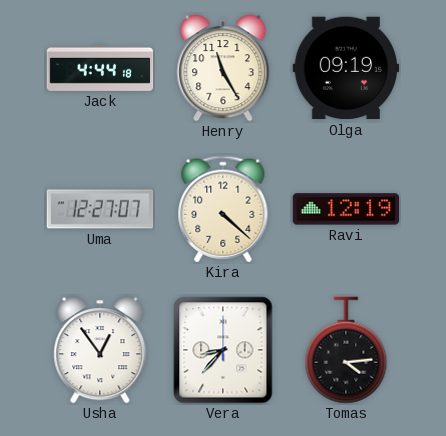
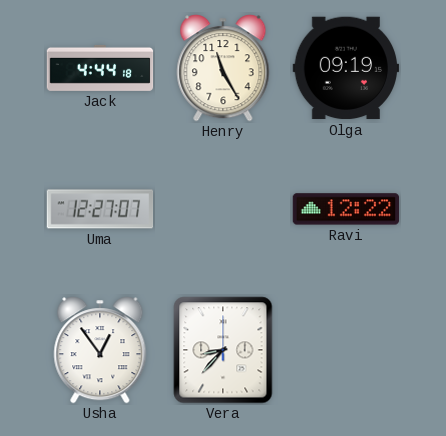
Kira: 4:22 -> none
Ravi: 12:19 -> 12:22
Tomas: 4:14 -> none
